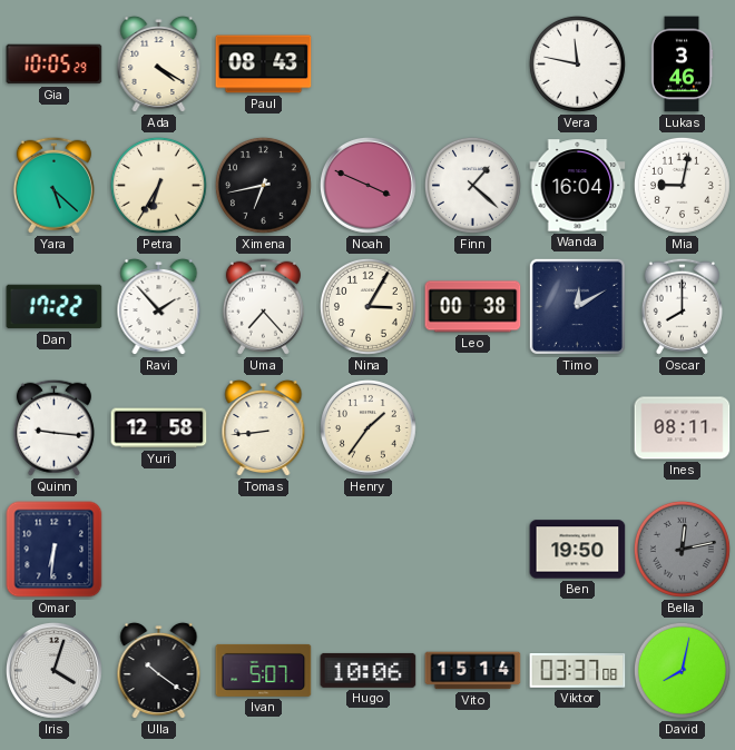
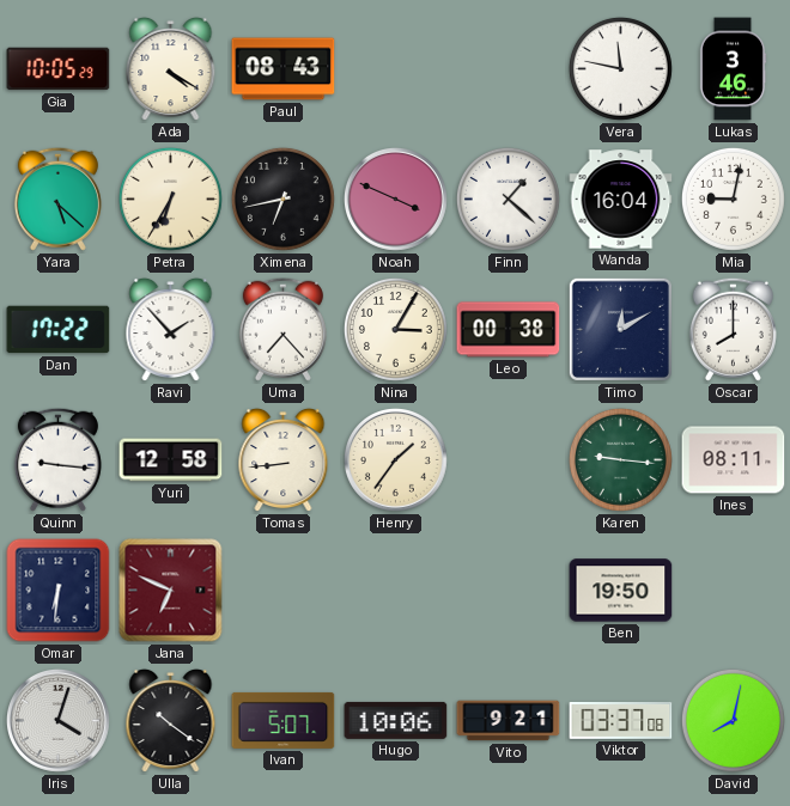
Karen: none -> 9:16
Jana: none -> 6:49
Bella: 12:13 -> none
Vito: 15:14 -> 9:21
